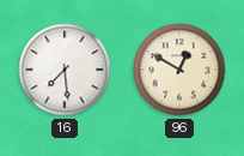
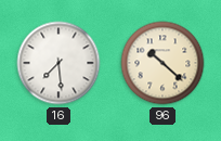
96: 12:50 -> 10:22
